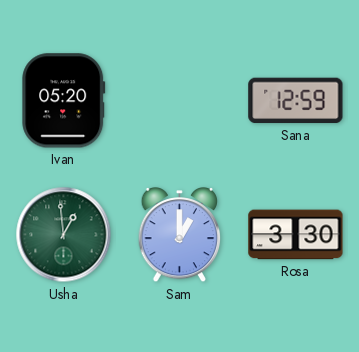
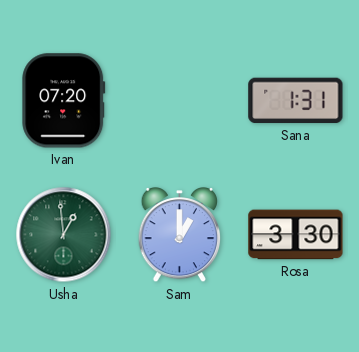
Ivan: 05:20 -> 07:20
Sana: 12:59 -> 1:31
